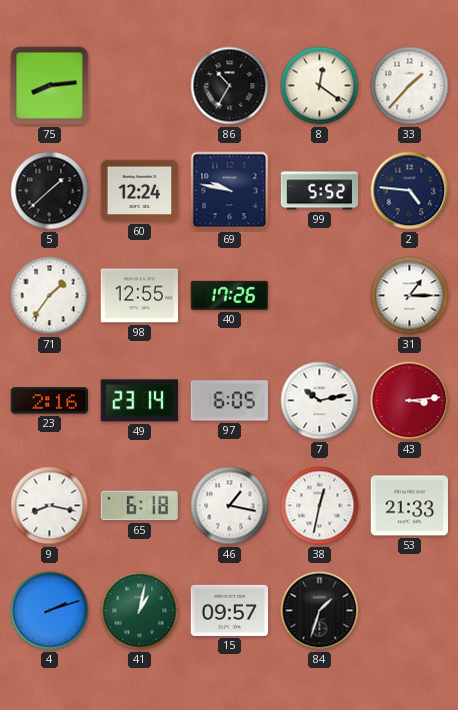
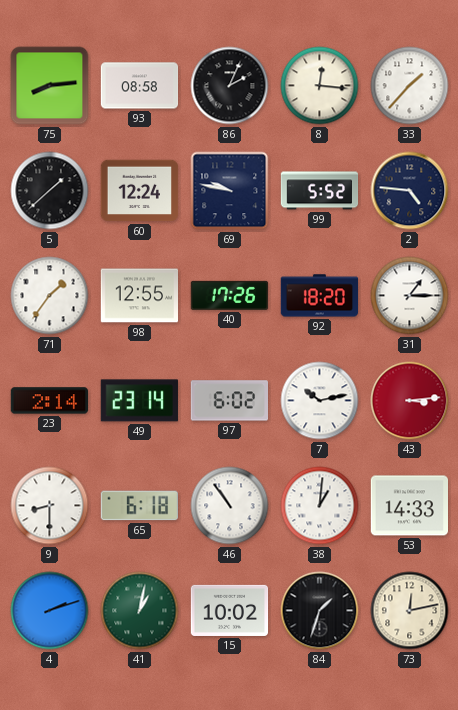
93: none -> 08:58
86: 10:35 -> 2:04
8: 12:21 -> 12:16
92: none -> 18:20
23: 2:16 -> 2:14
97: 6:05 -> 6:02
9: 8:17 -> 8:30
46: 1:17 -> 10:54
38: 12:32 -> 1:01
53: 21:33 -> 14:33
15: 09:57 -> 10:02
73: none -> 12:13
